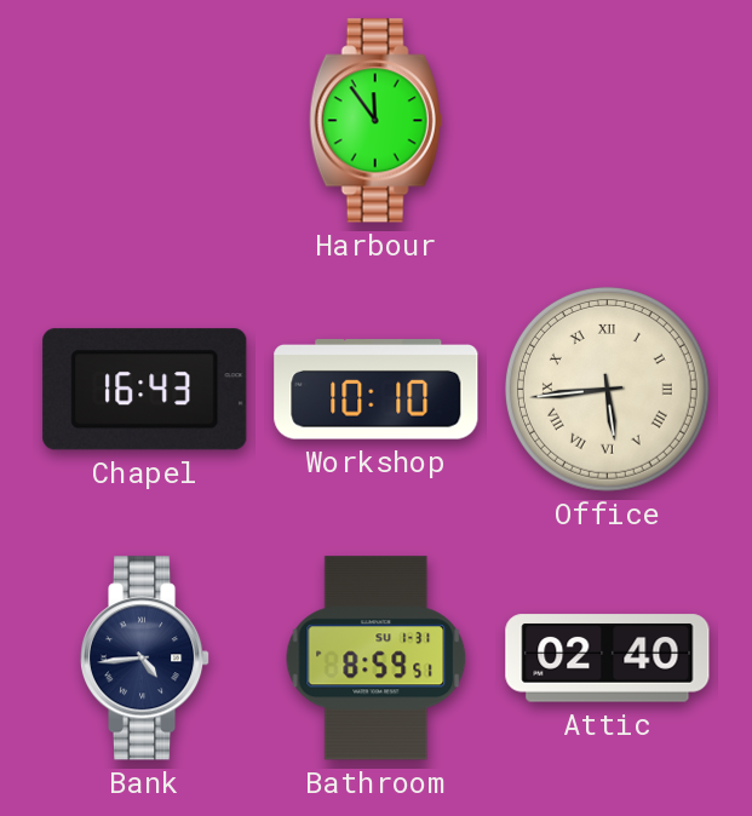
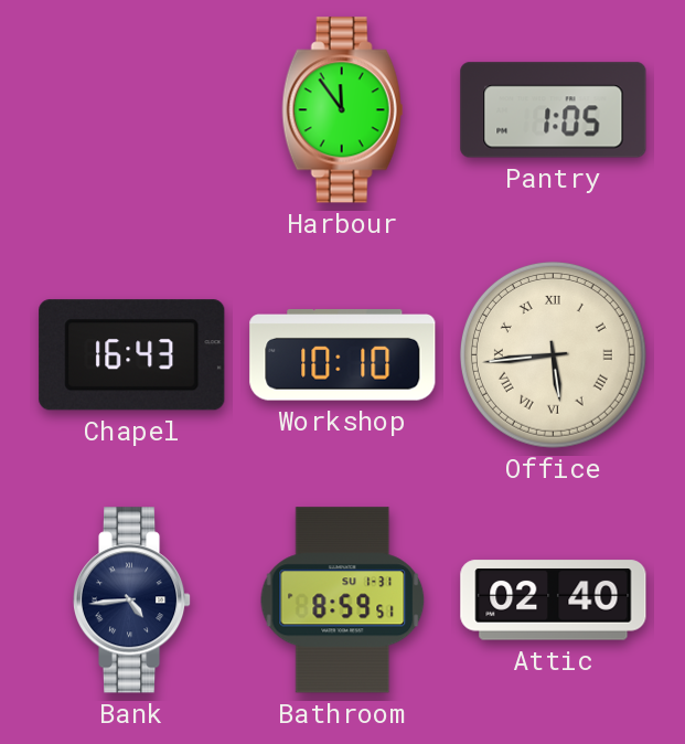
Pantry: none -> 1:05
